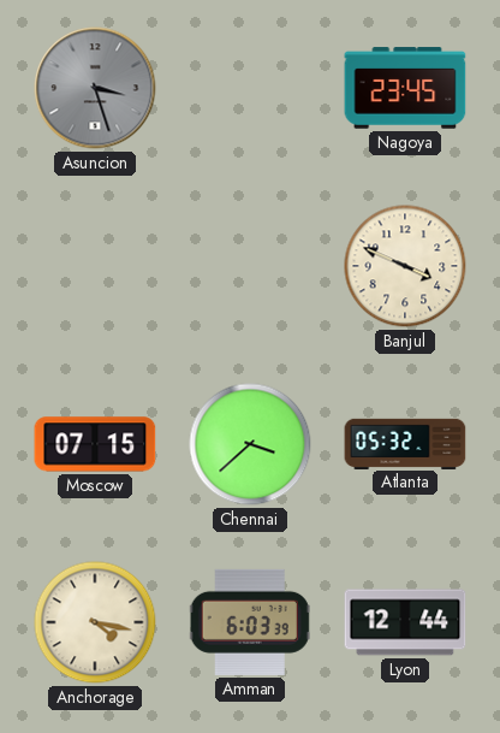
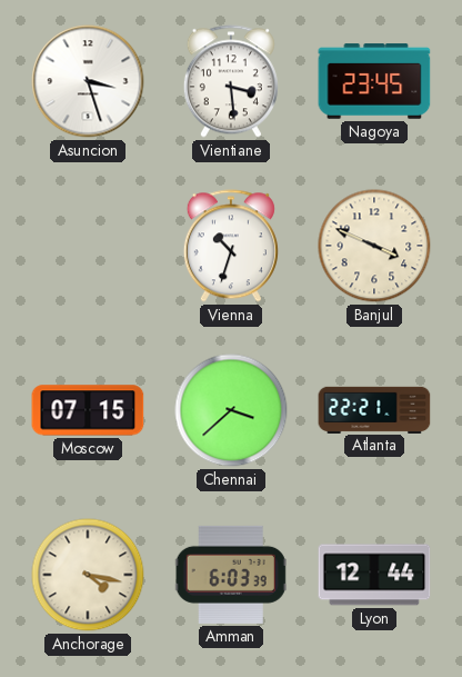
Asuncion dial: grey -> white
Vientiane: none -> 3:29
Vienna: none -> 10:33
Atlanta: 05:32 -> 22:21
